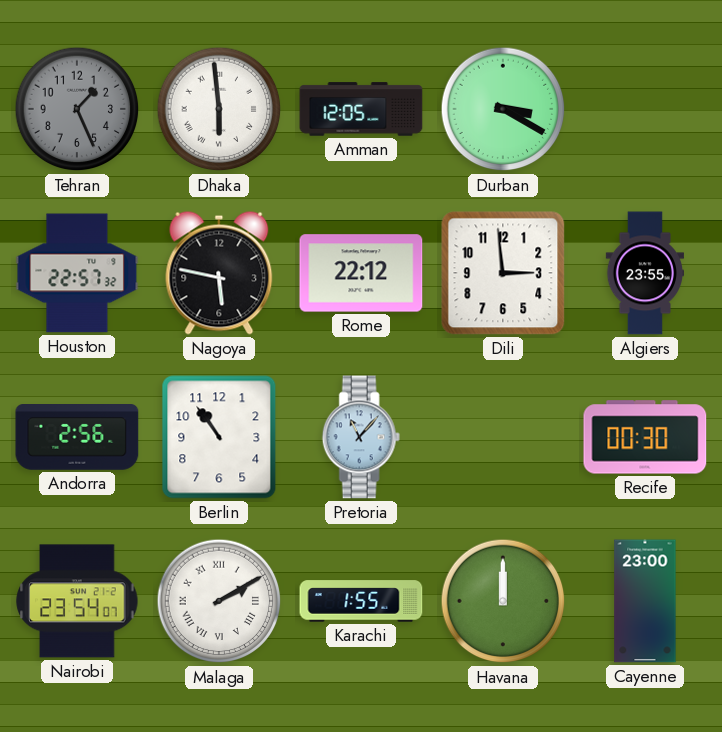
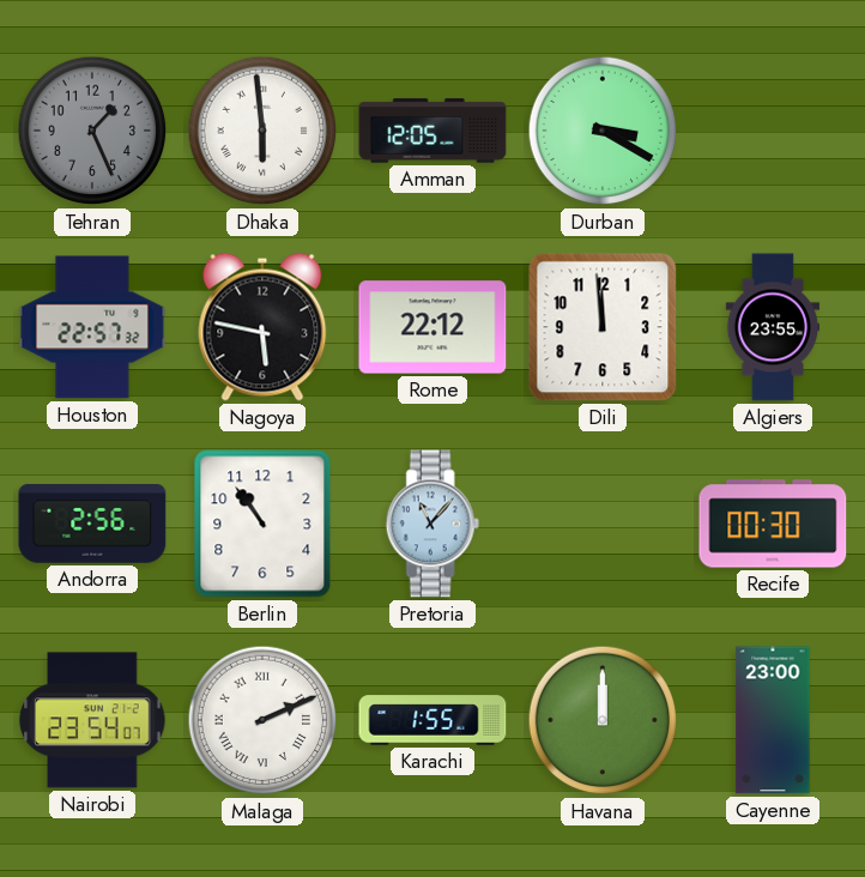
Dili: 2:59 -> 11:59
Malaga: 2:10 -> 2:11
